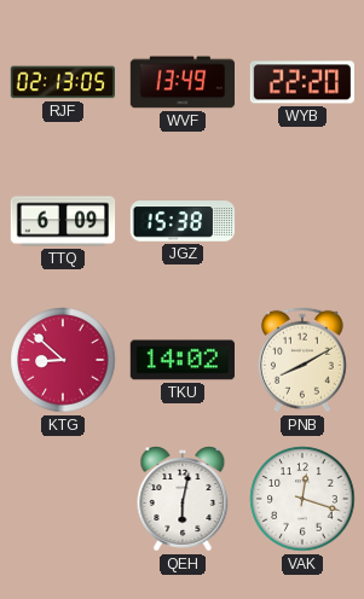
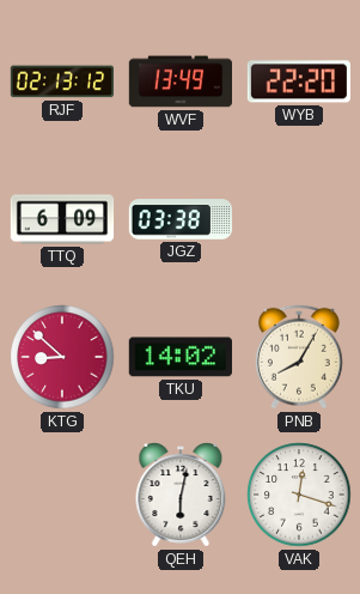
RJF: 02:13:05 -> 02:13:12
JGZ: 15:38 -> 03:38
PNB: 8:10 -> 8:05
